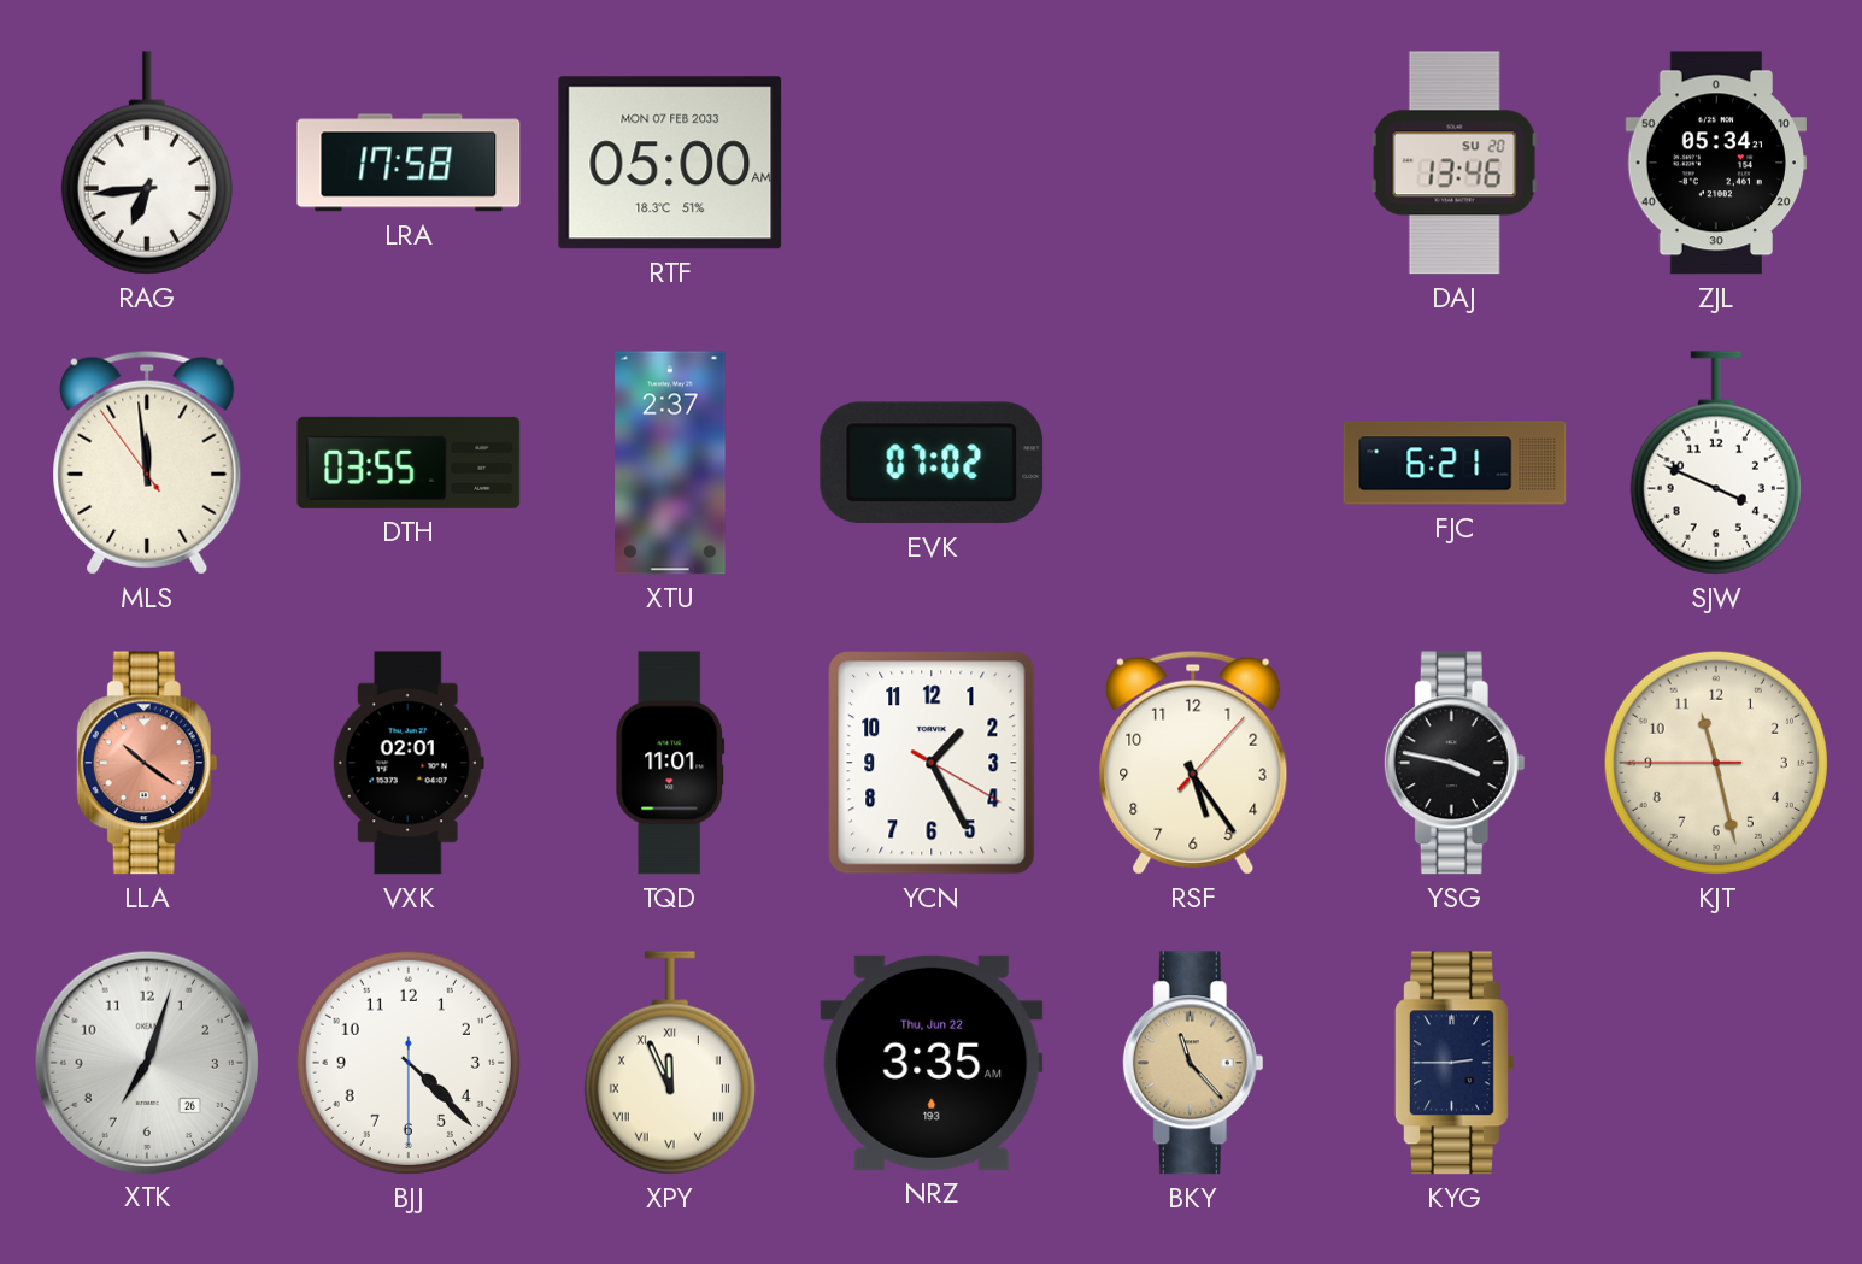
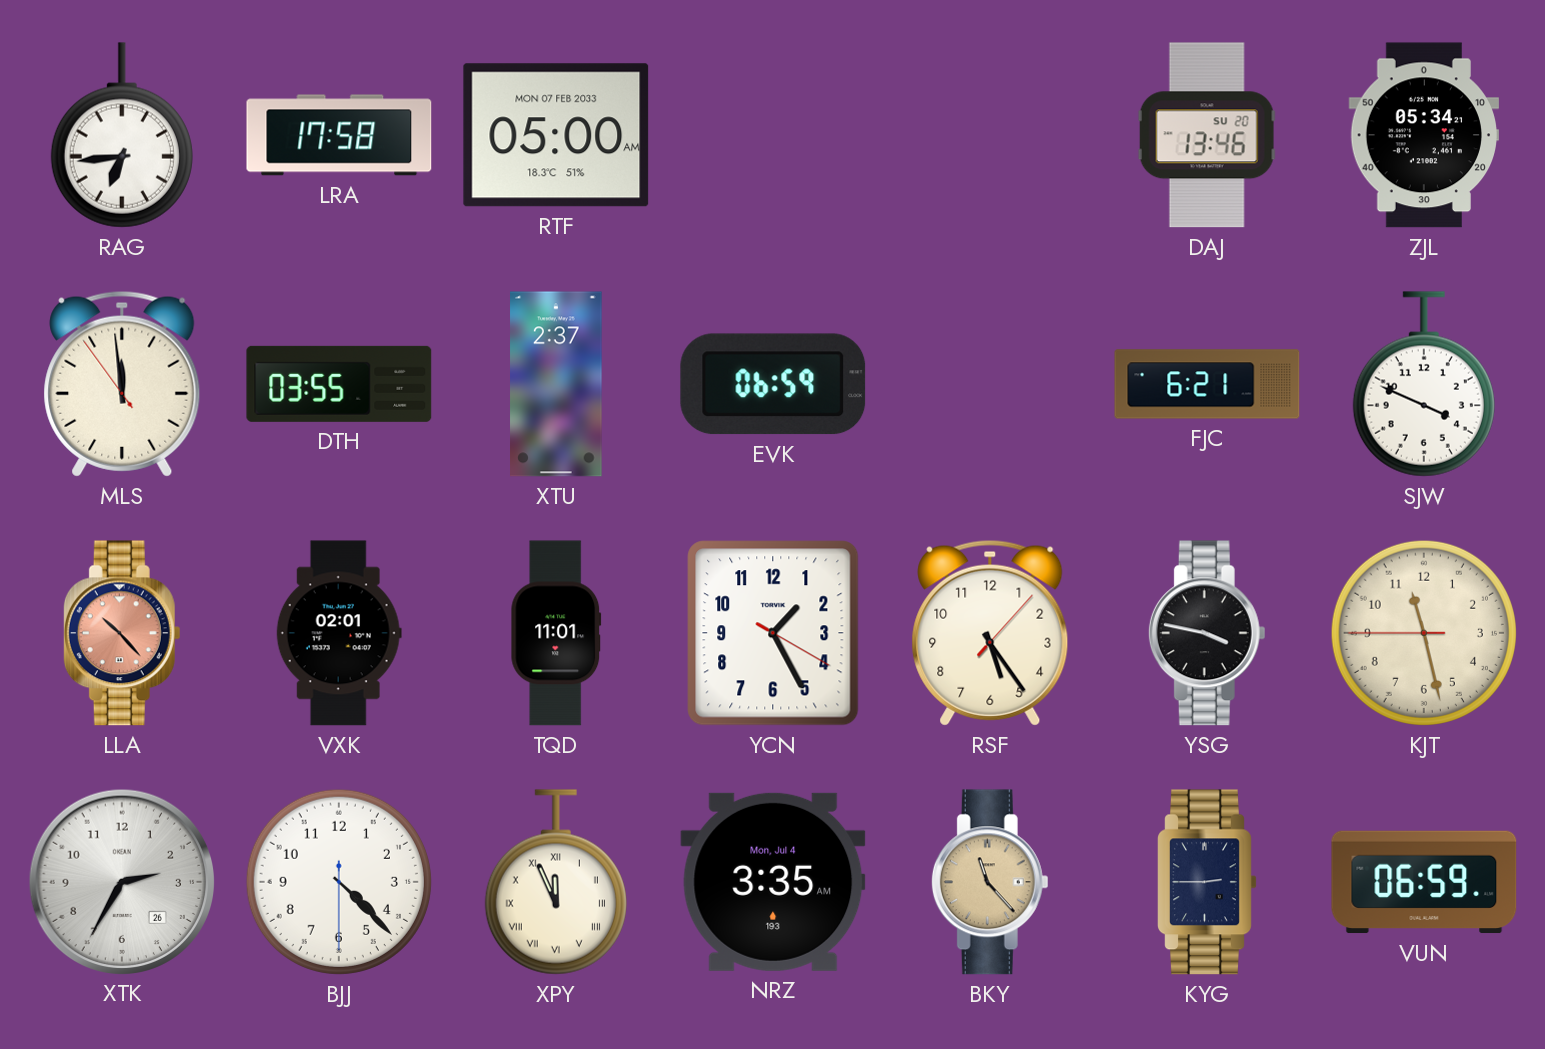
EVK: 07:02 -> 06:59
LLA: 10:21 -> 10:23
XTK: 7:03 -> 2:35
NRZ date: Thu, Jun 22 -> Mon, Jul 4
VUN: none -> 06:59
